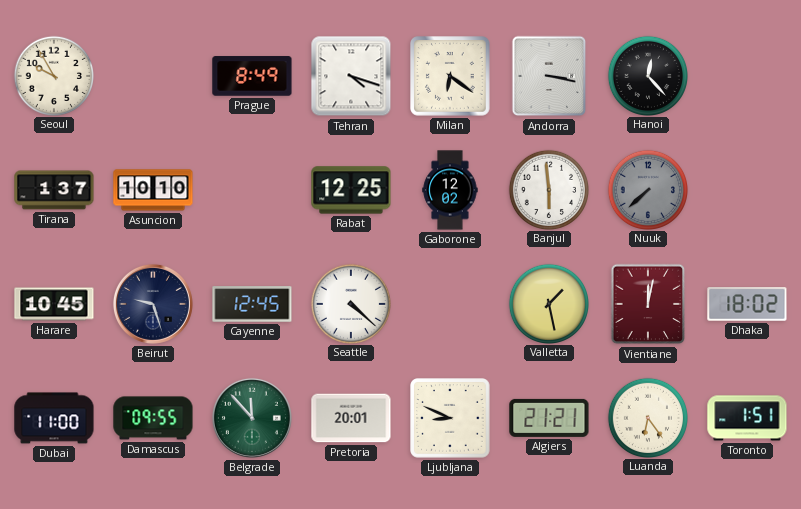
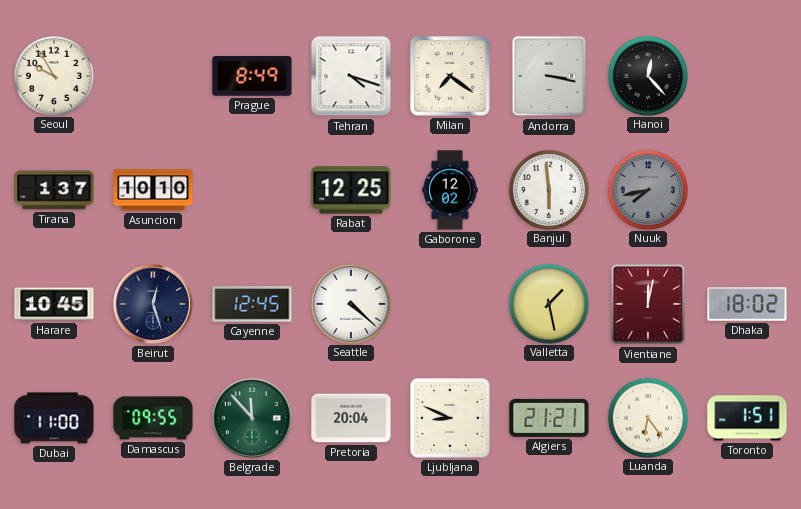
Milan: 6:21 -> 7:21
Nuuk: 7:38 -> 7:43
Beirut: 9:27 -> 12:27
Pretoria: 20:01 -> 20:04
